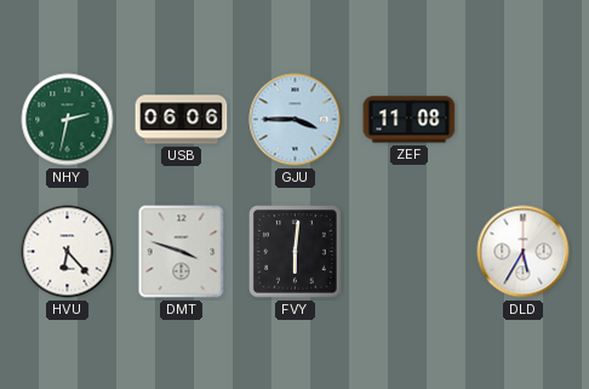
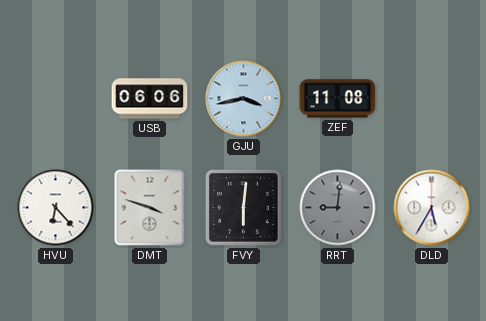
NHY: 2:32 -> none
GJU: 3:45 -> 3:43
RRT: none -> 9:01
